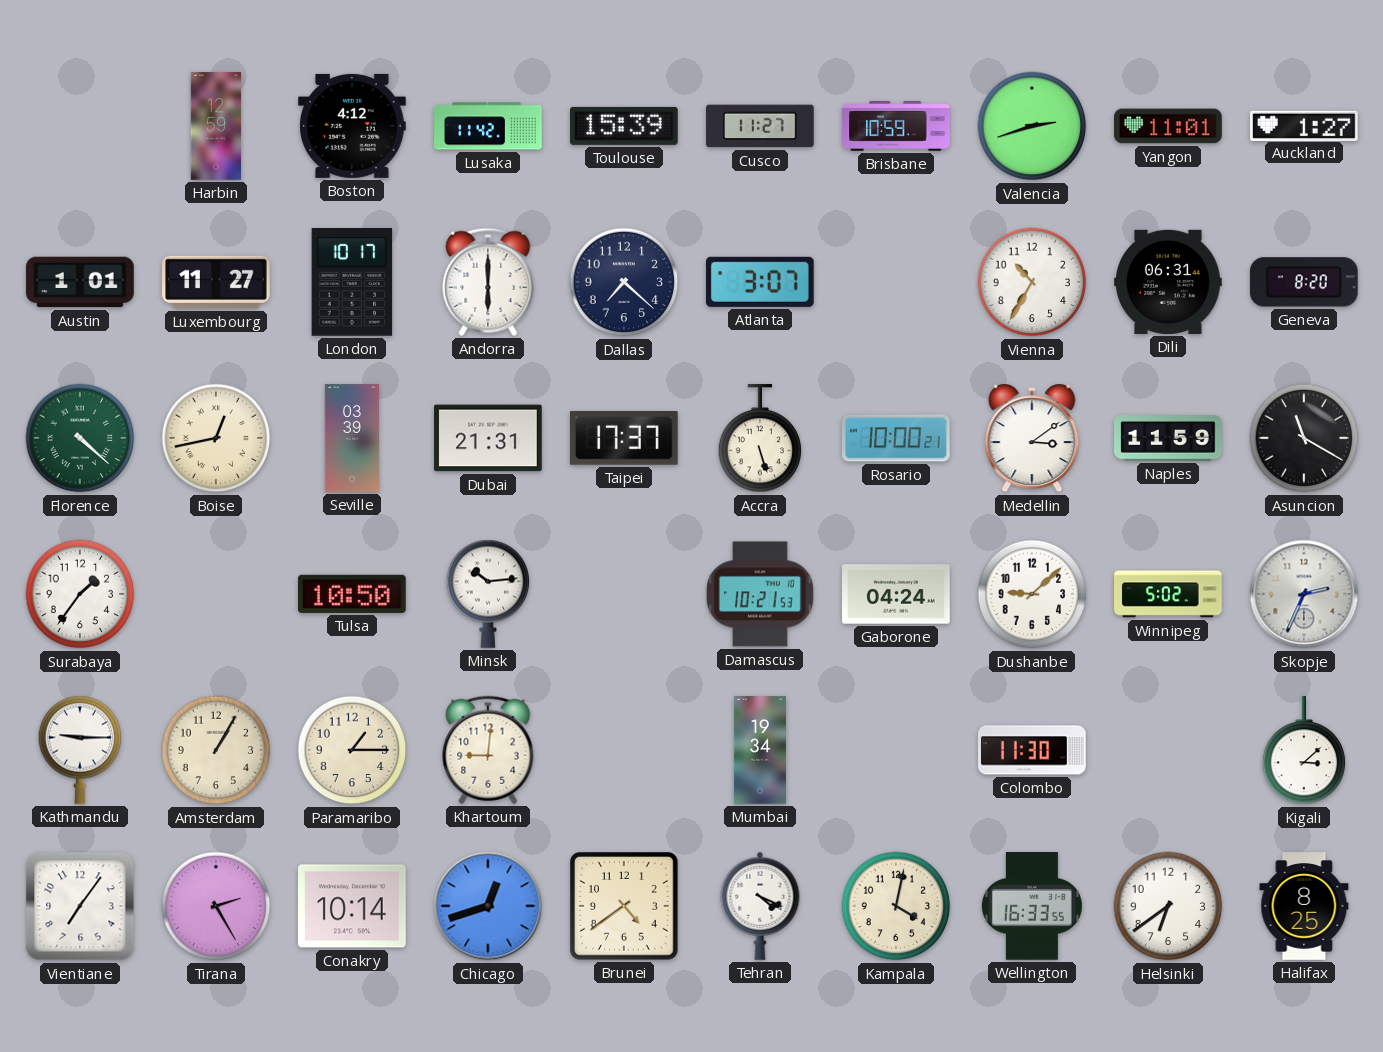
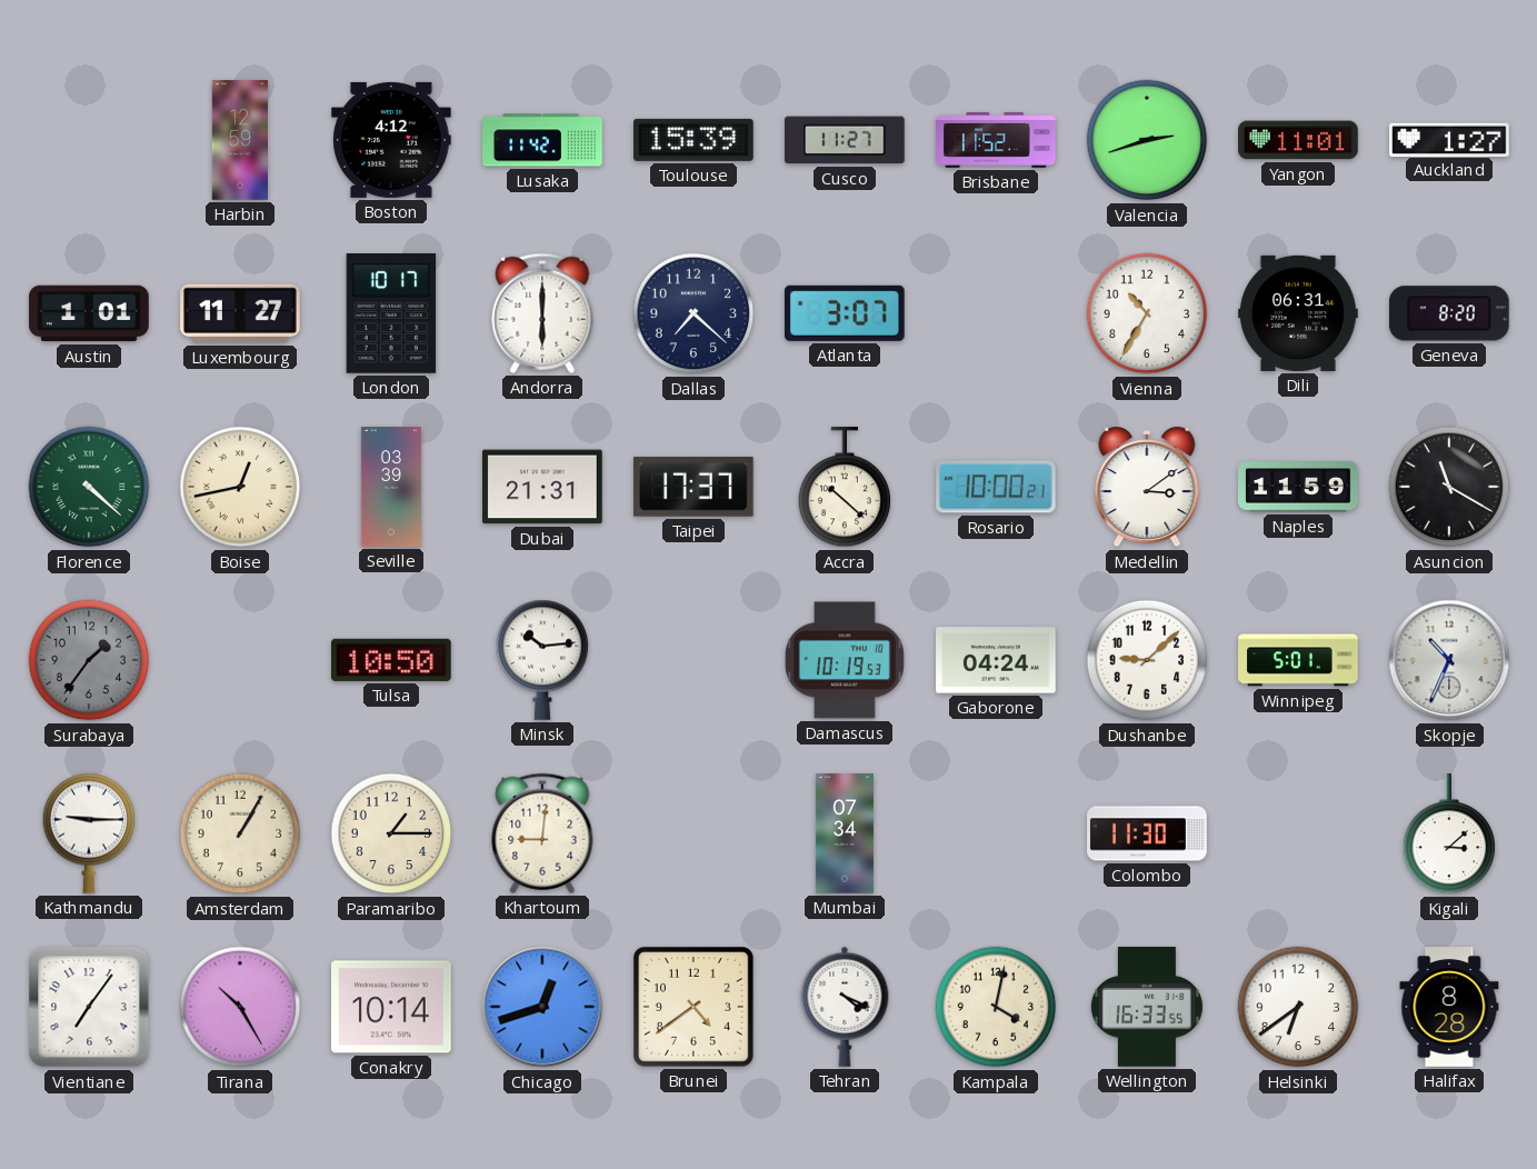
Brisbane: 10:59 -> 11:52
Accra: 5:27 -> 10:22
Surabaya dial: white -> grey
Damascus: 10:21 -> 10:19
Winnipeg: 5:02 -> 5:01
Skopje: 2:34 -> 10:34
Mumbai: 19:34 -> 07:34
Tirana: 2:25 -> 10:25
Halifax: 8:25 -> 8:28
